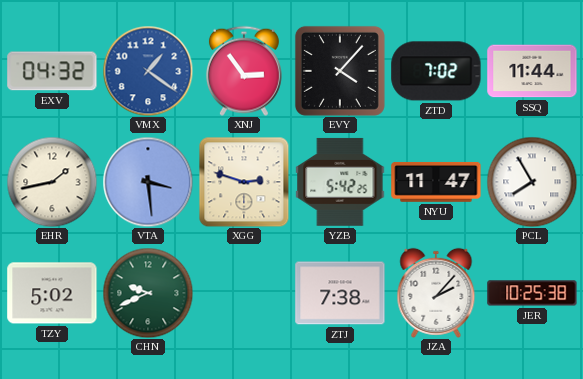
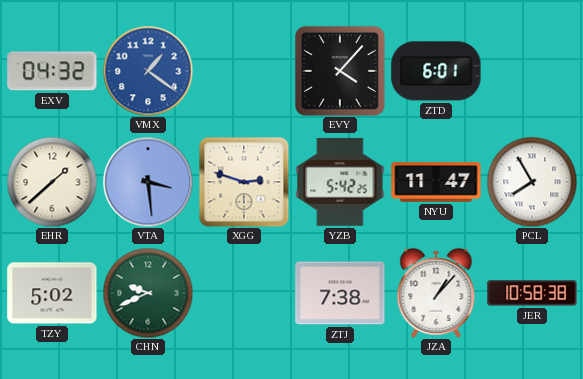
XNJ: 2:54 -> none
ZTD: 7:02 -> 6:01
SSQ: 11:44 -> none
EHR: 1:43 -> 1:38
JZA: 2:07 -> 1:07
JER: 10:25 -> 10:58
